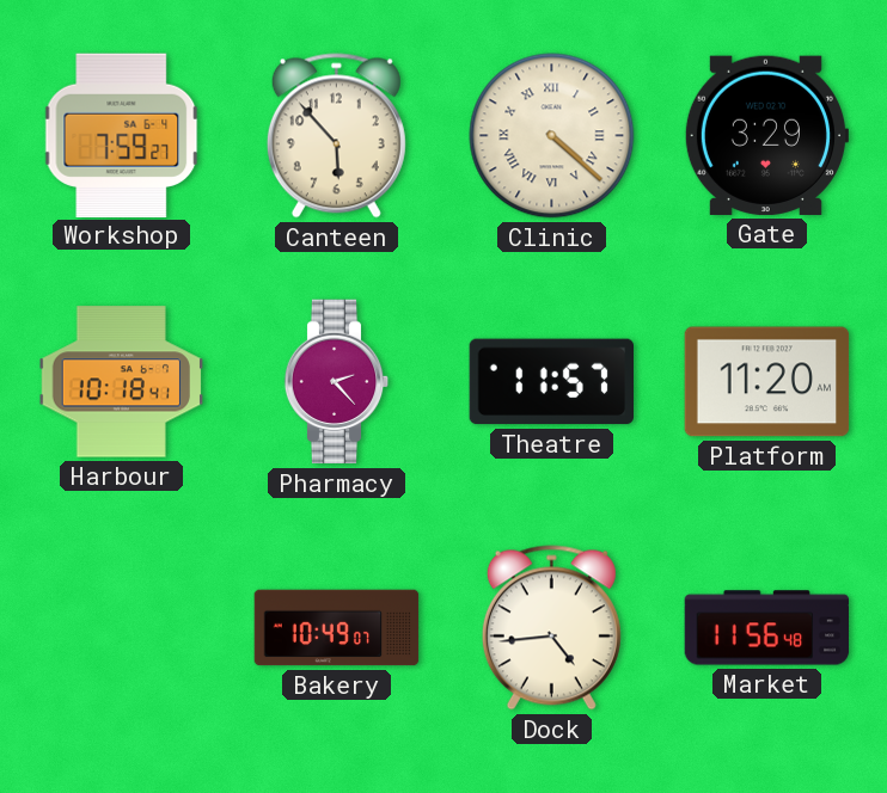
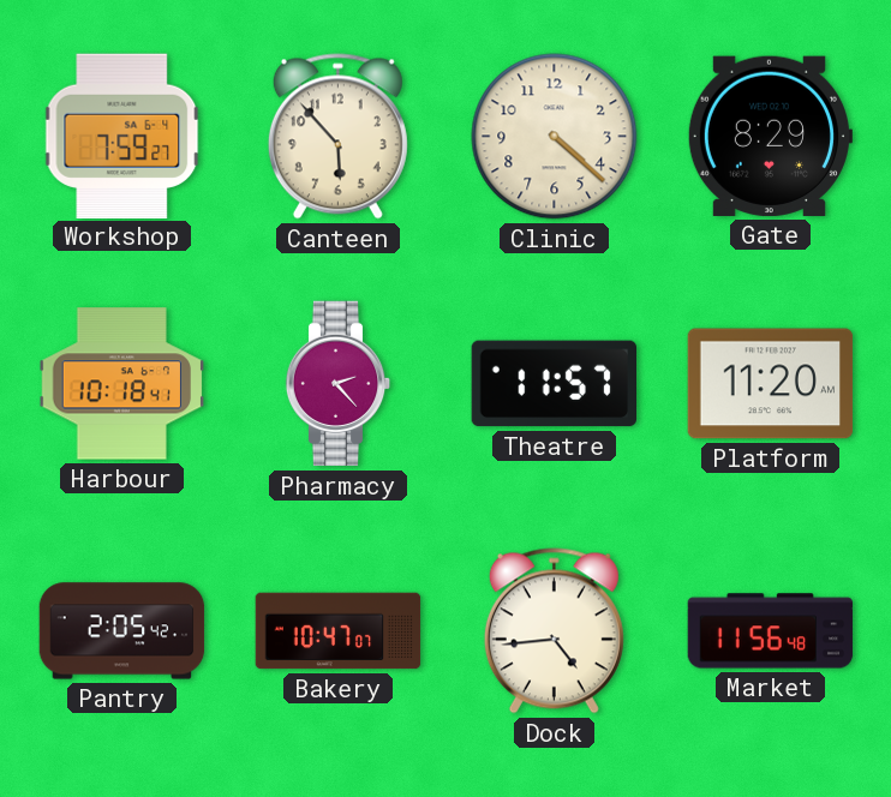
Clinic numerals: Roman -> Arabic
Gate: 3:29 -> 8:29
Pantry: none -> 2:05
Bakery: 10:49 -> 10:47
